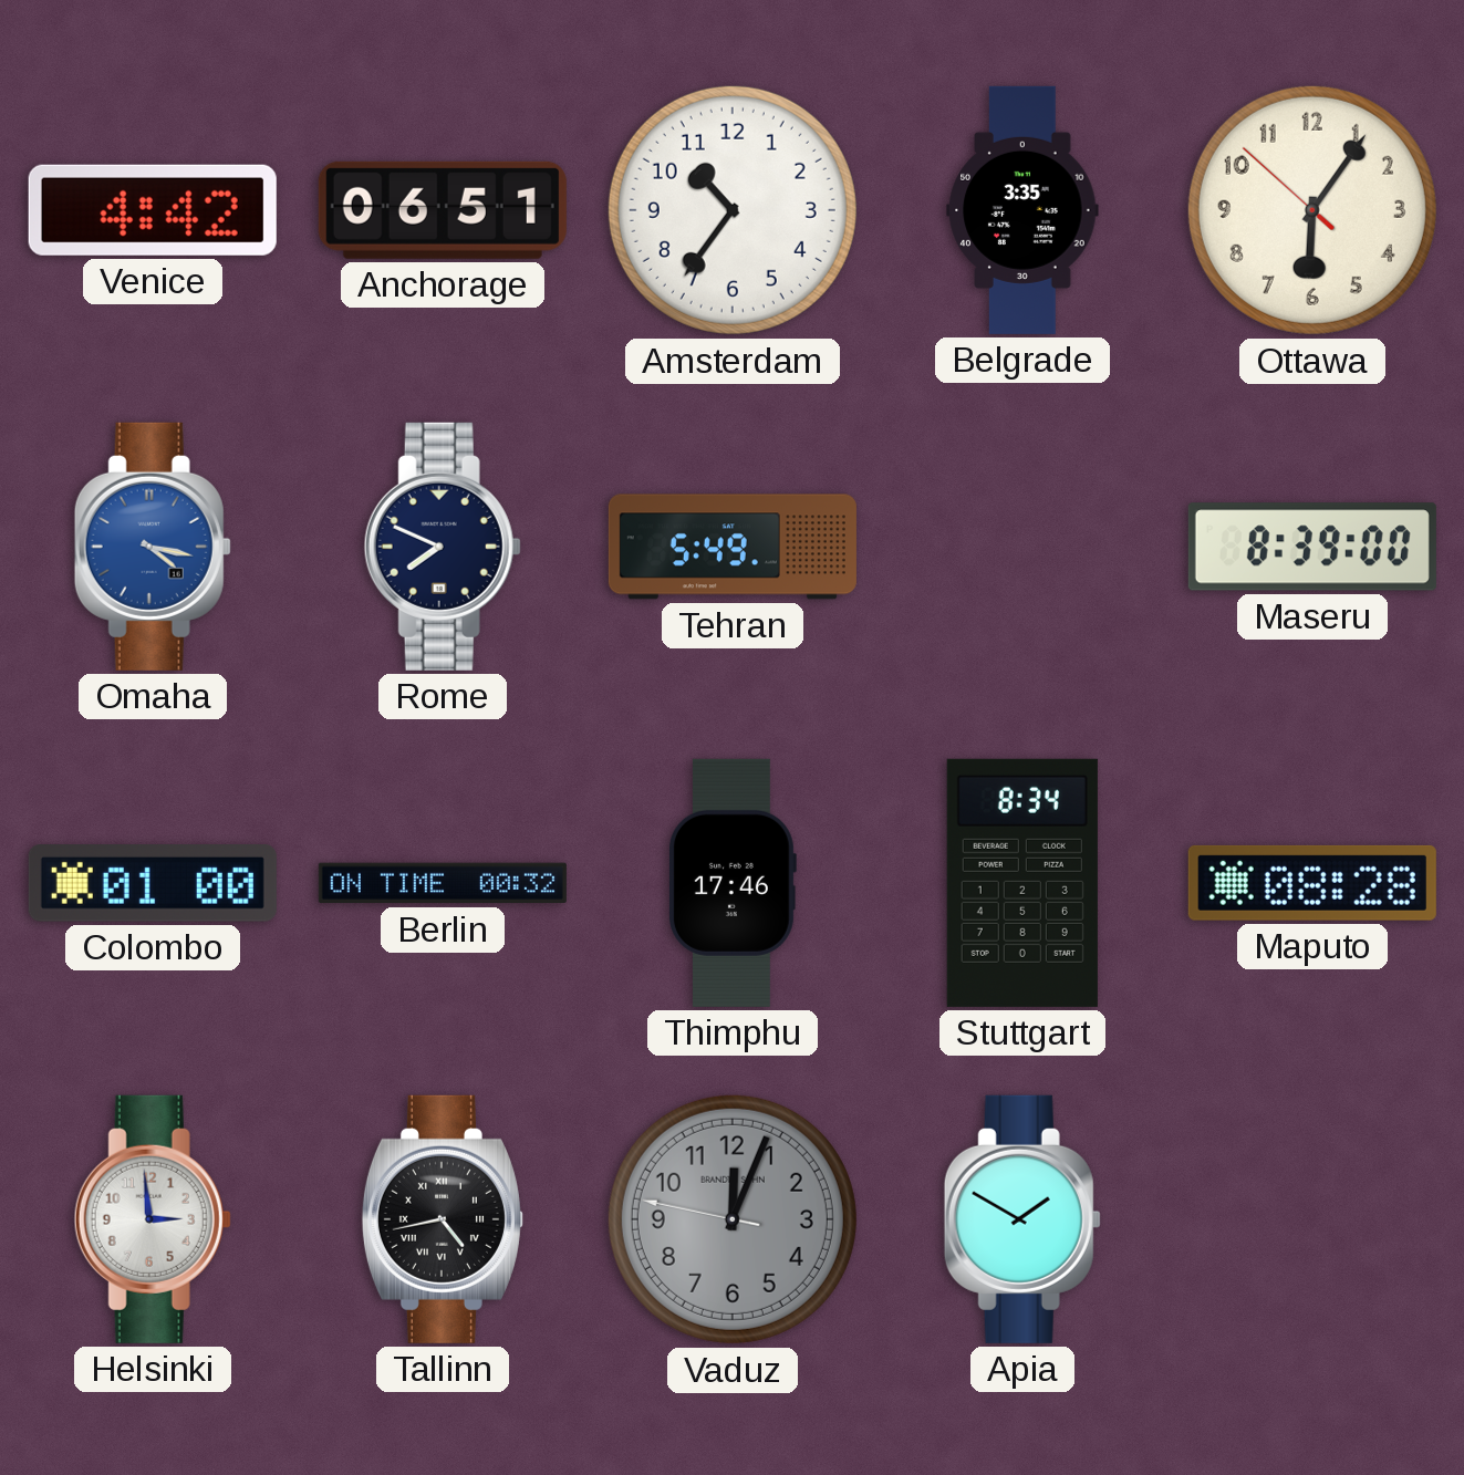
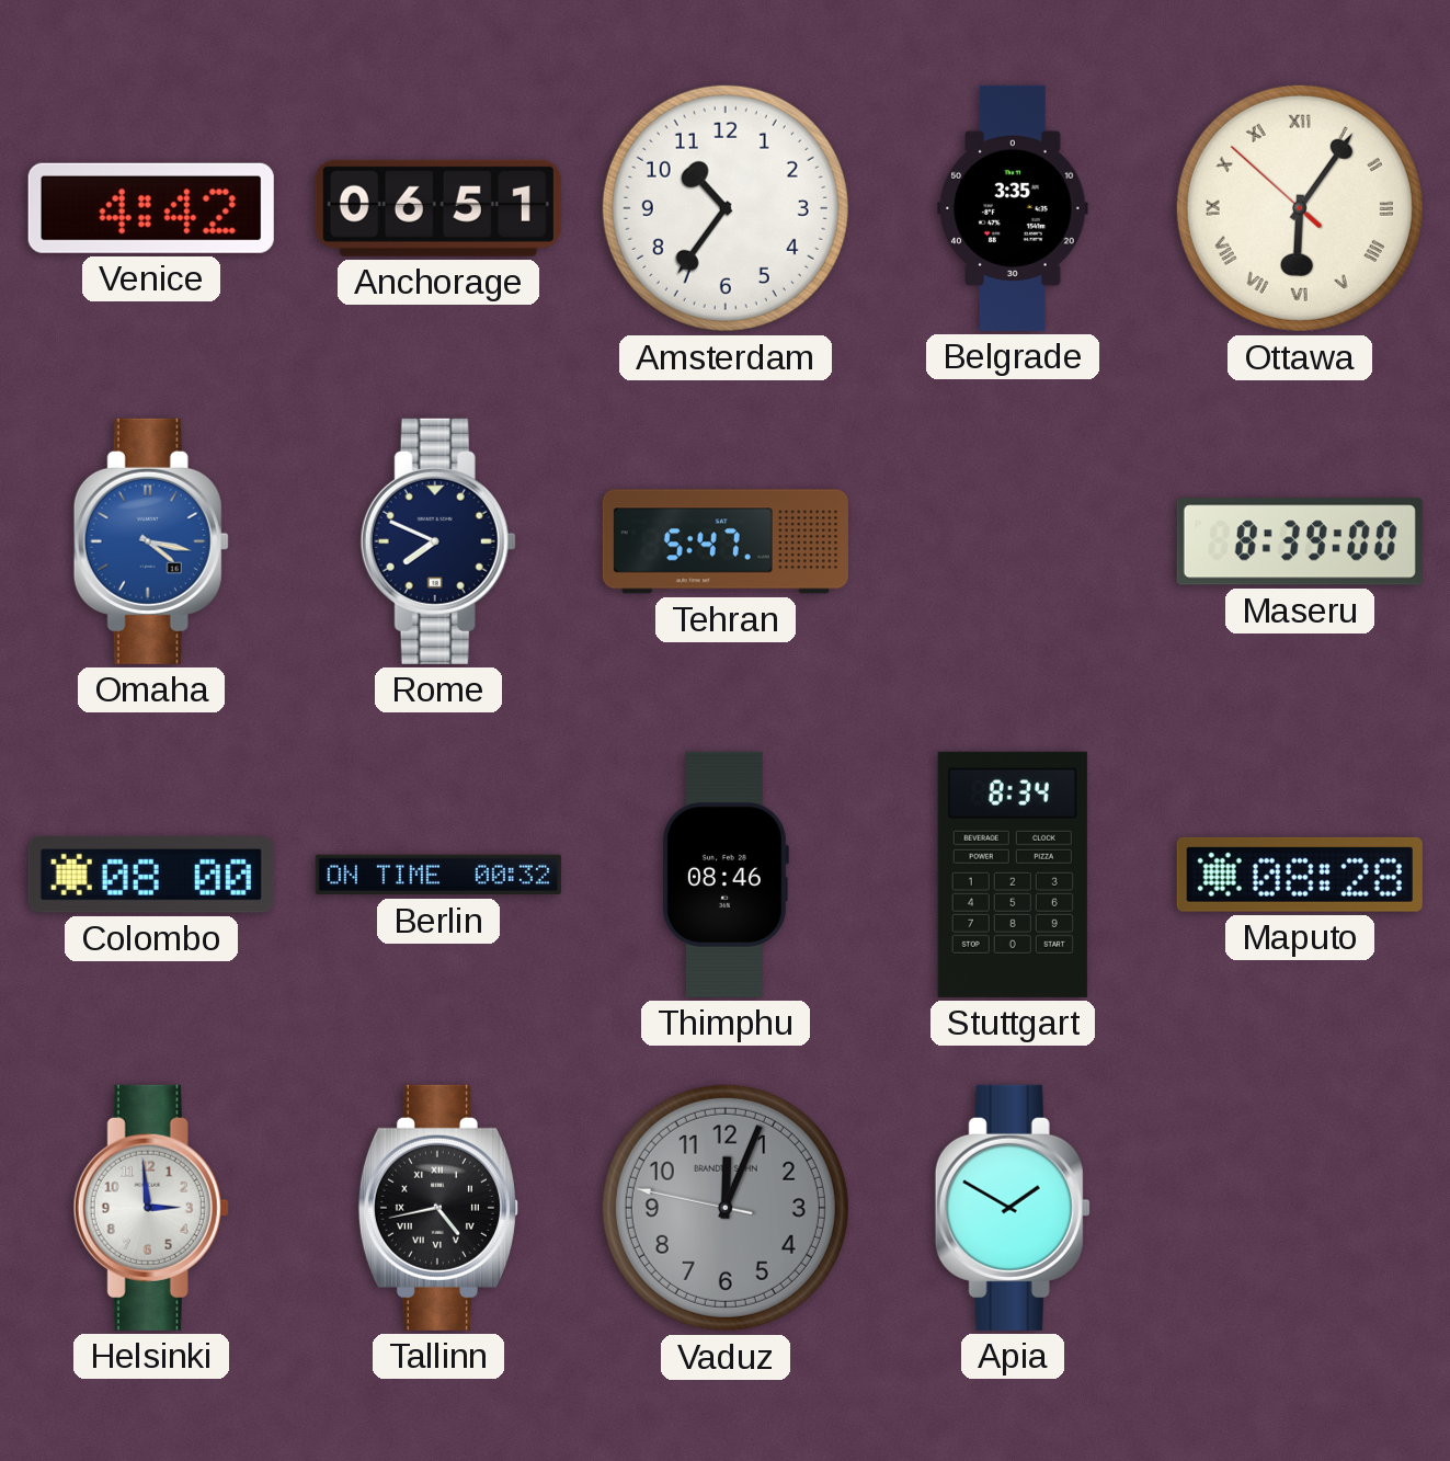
Ottawa numerals: Arabic -> Roman
Tehran: 5:49 -> 5:47
Colombo: 01:00 -> 08:00
Thimphu: 17:46 -> 08:46
